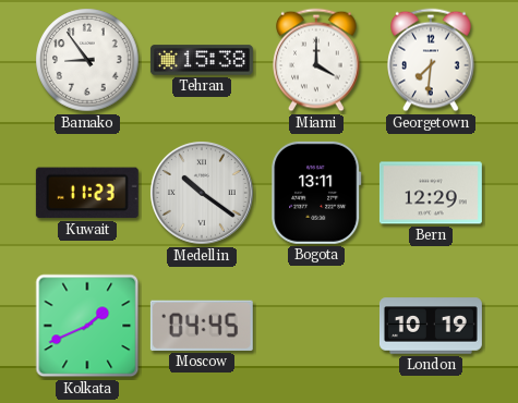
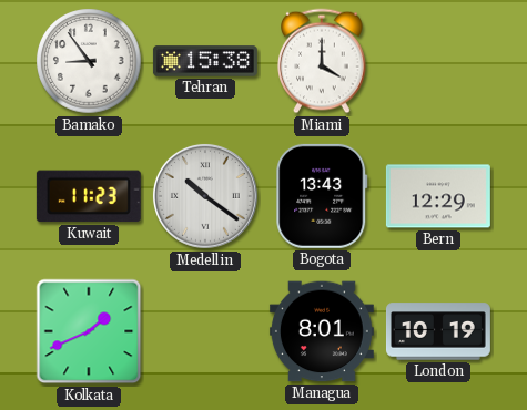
Georgetown: 7:31 -> none
Bogota: 13:11 -> 13:43
Moscow: 04:45 -> none
Managua: none -> 8:01
